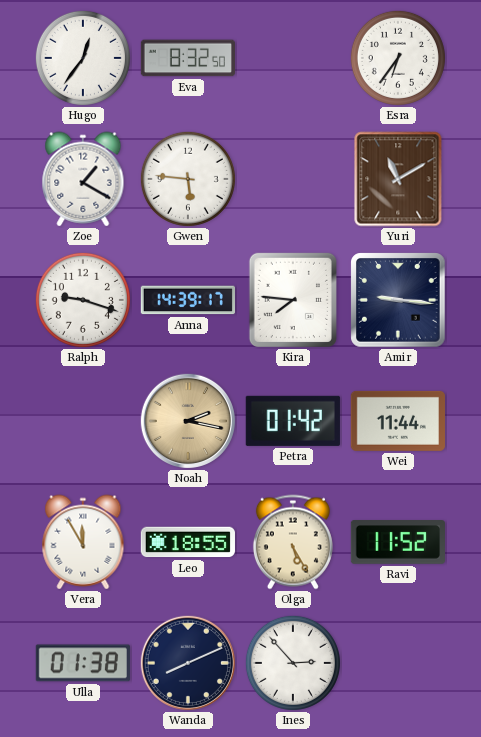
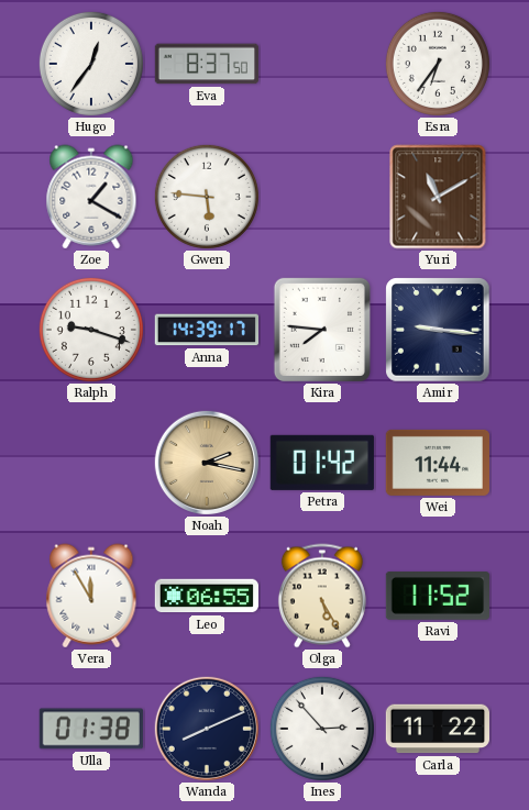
Eva: 8:32 -> 8:37
Leo: 18:55 -> 06:55
Carla: none -> 11:22
